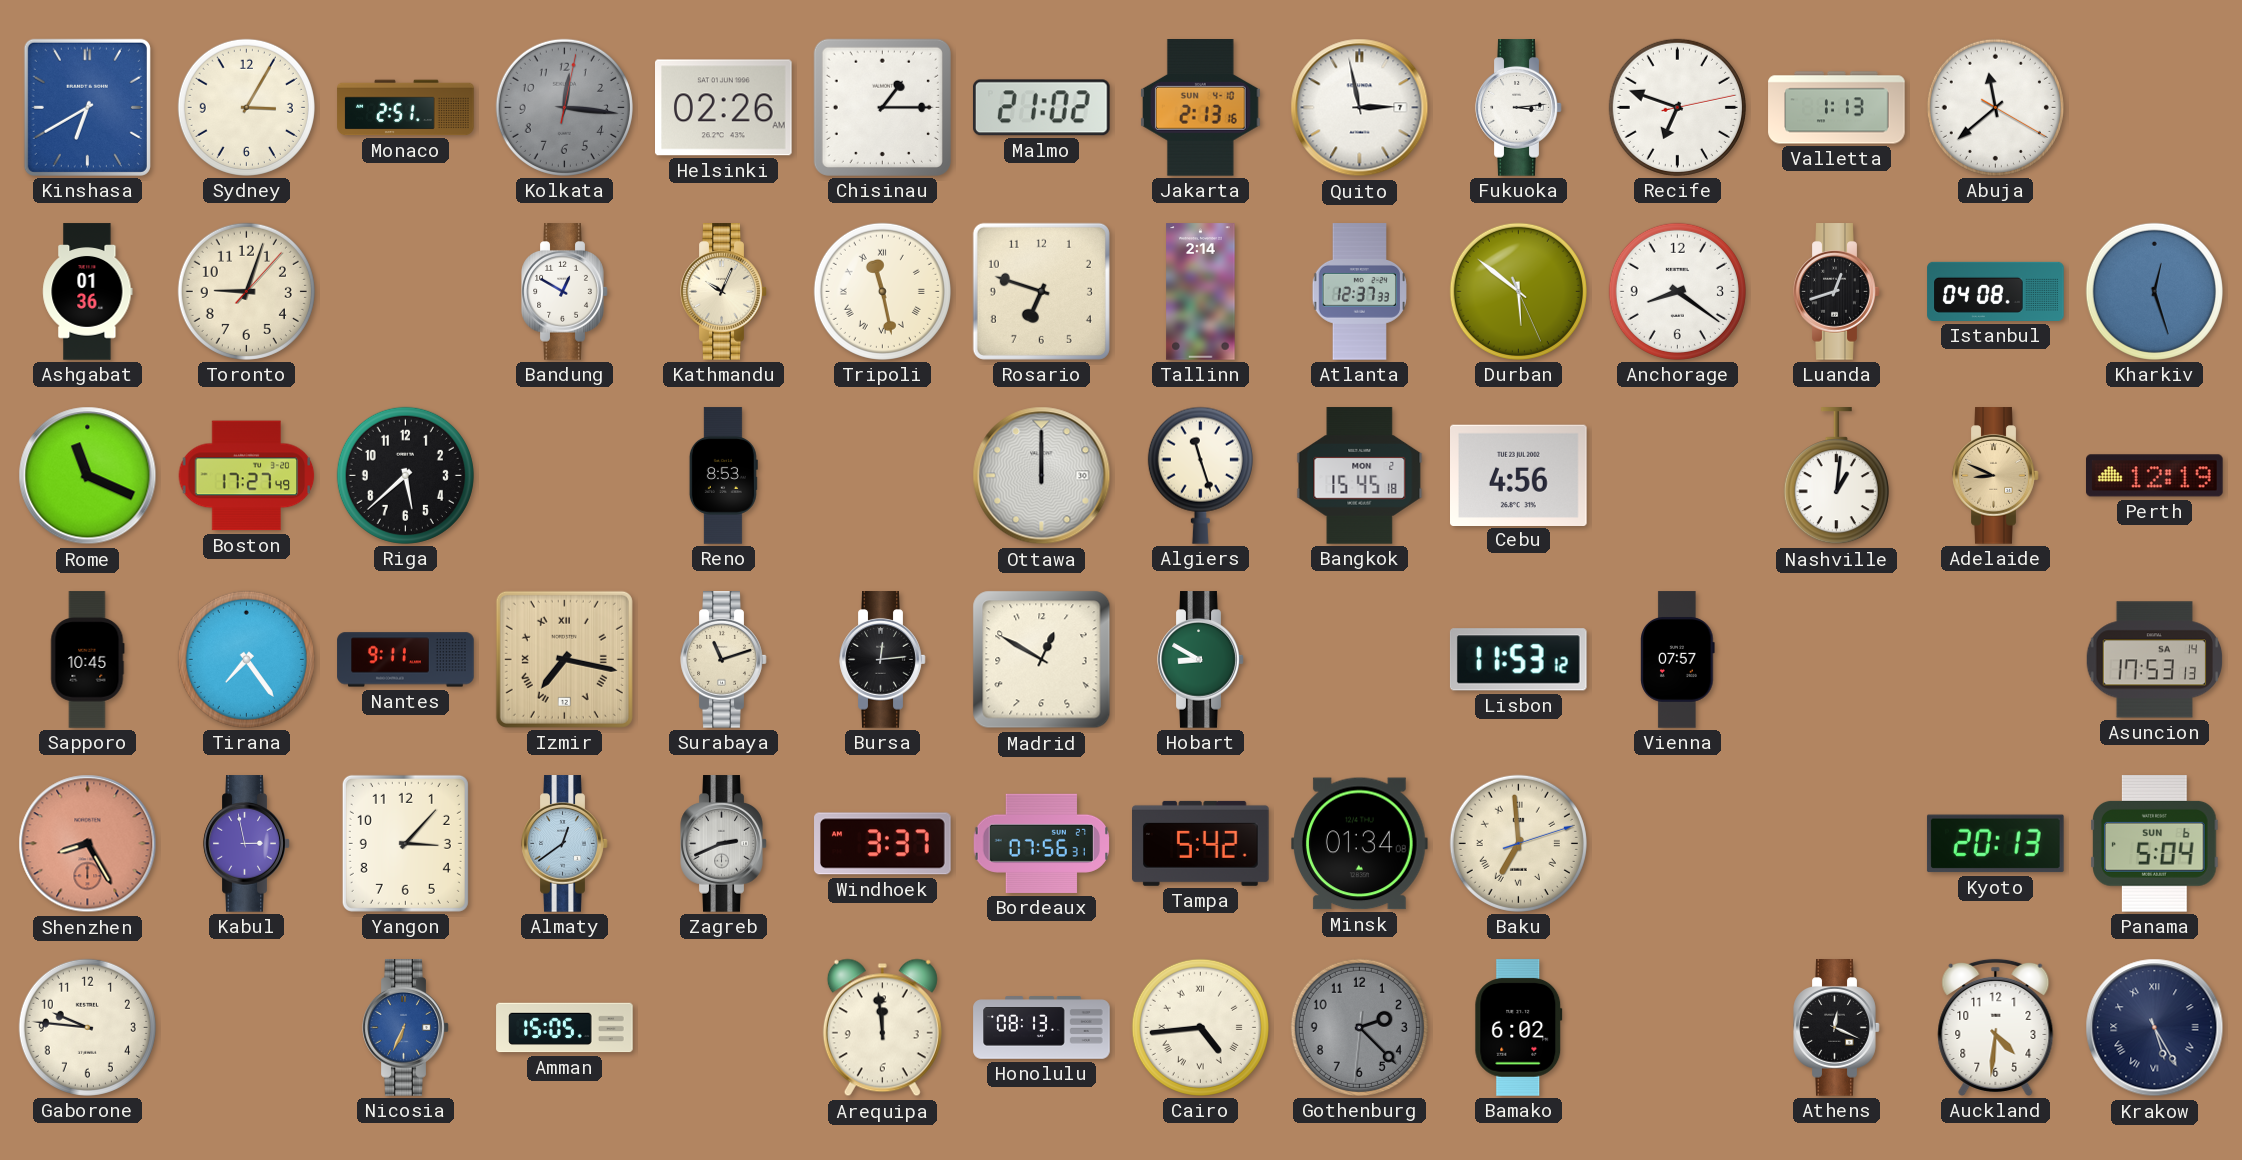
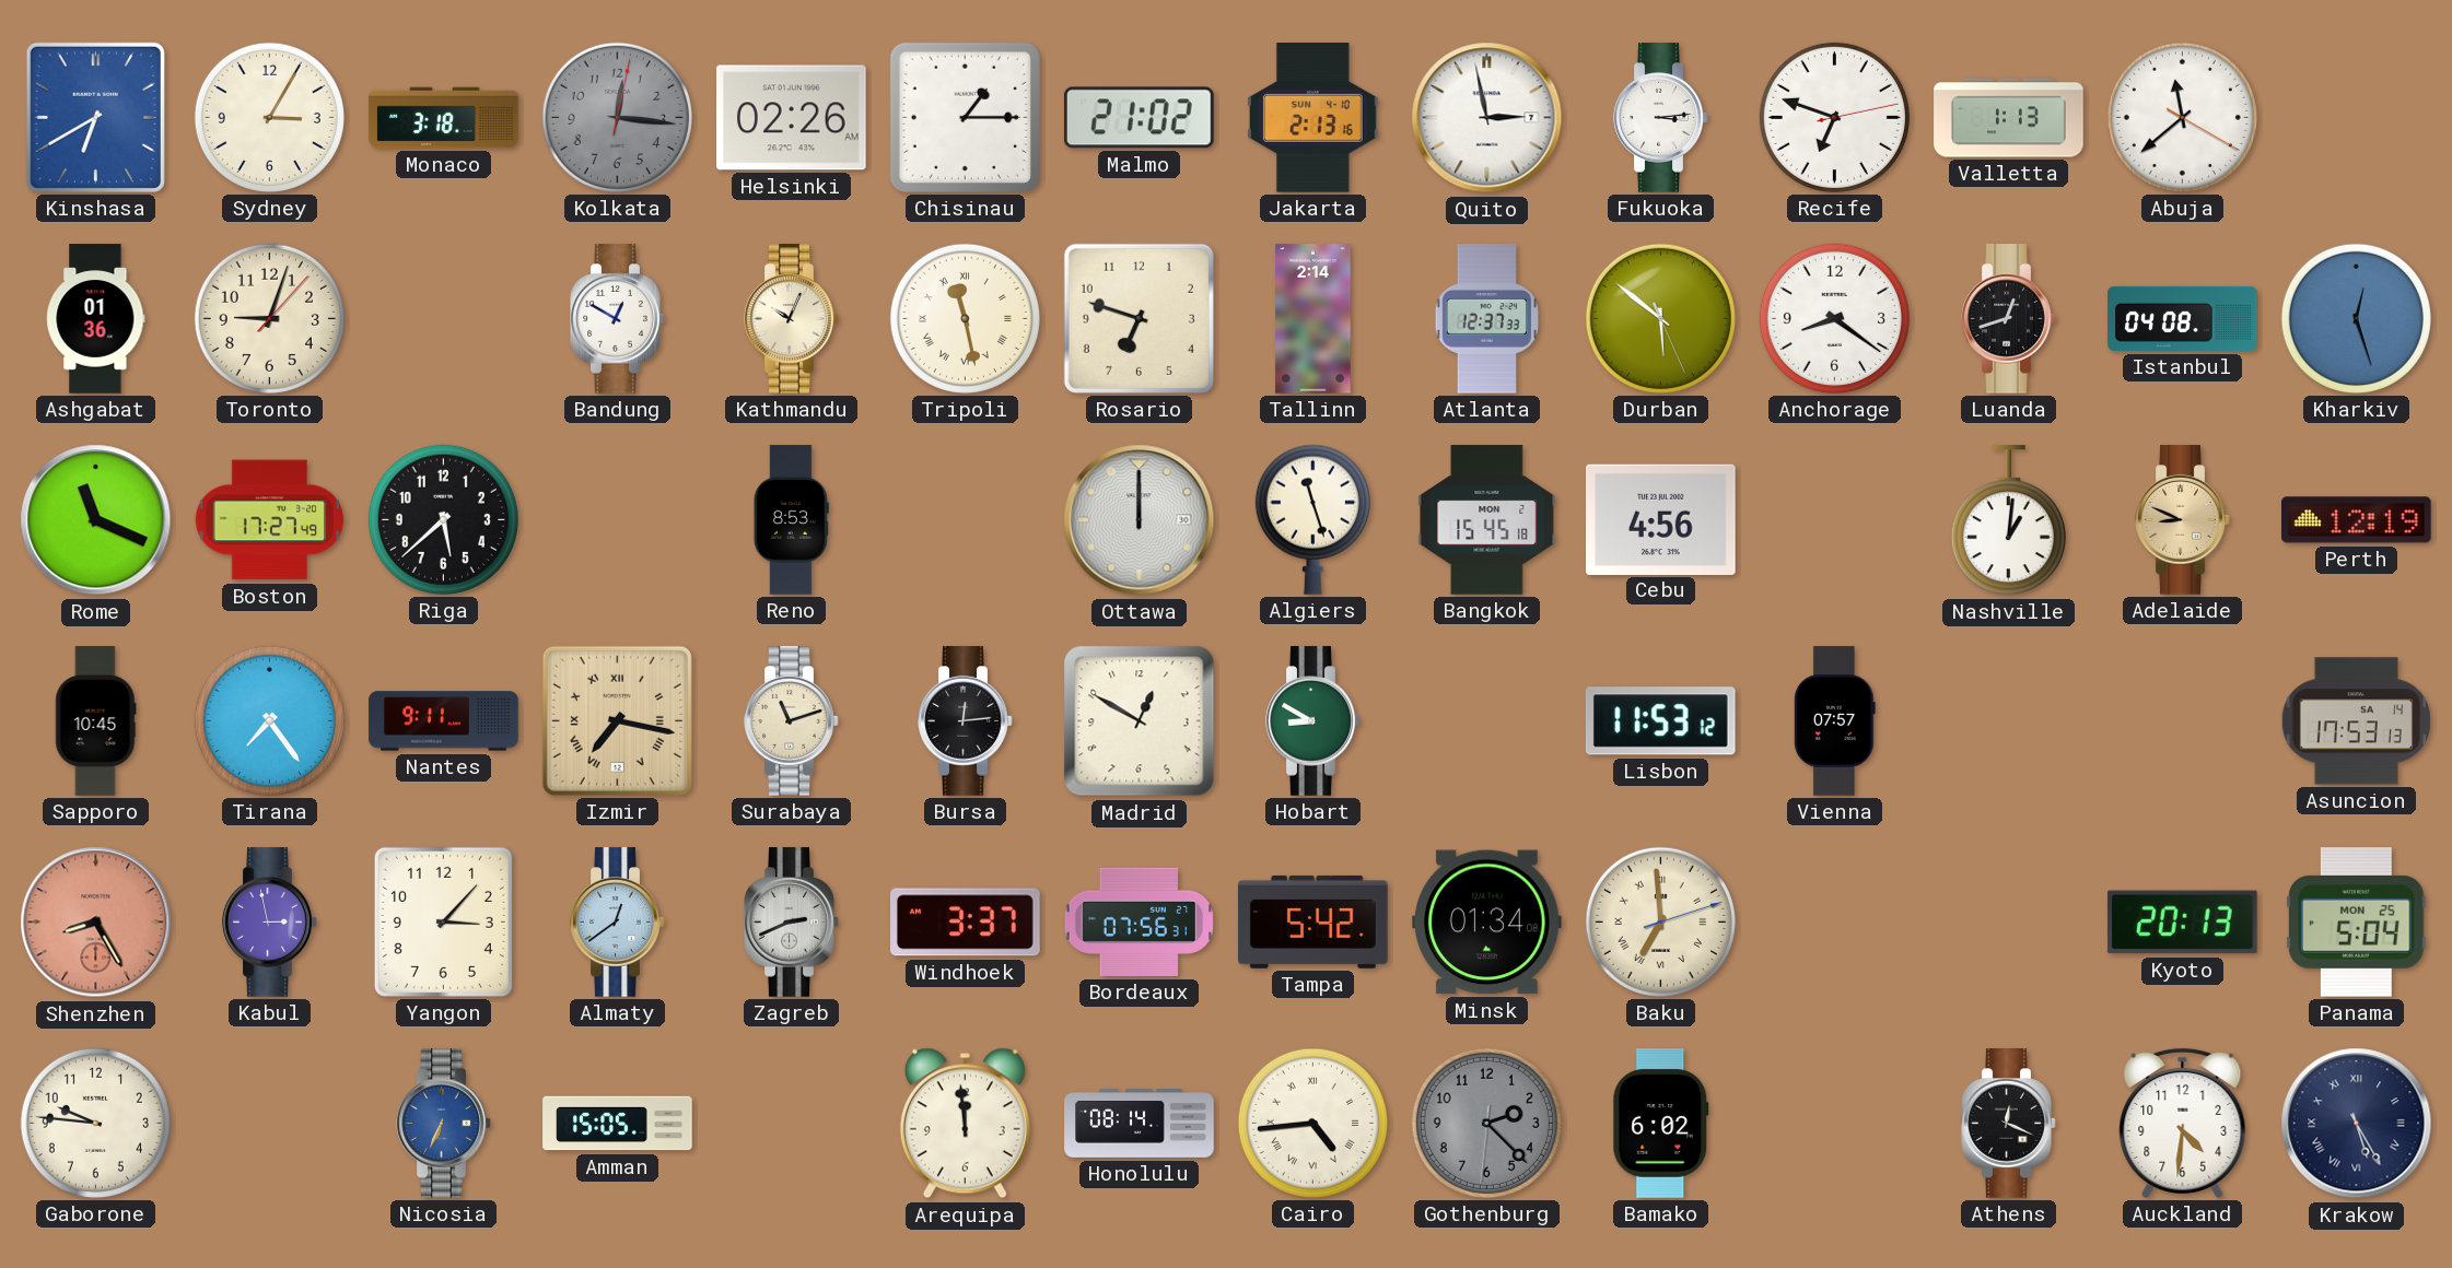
Monaco: 2:51 -> 3:18
Panama date: SUN 6 -> MON 25
Honolulu: 08:13 -> 08:14
